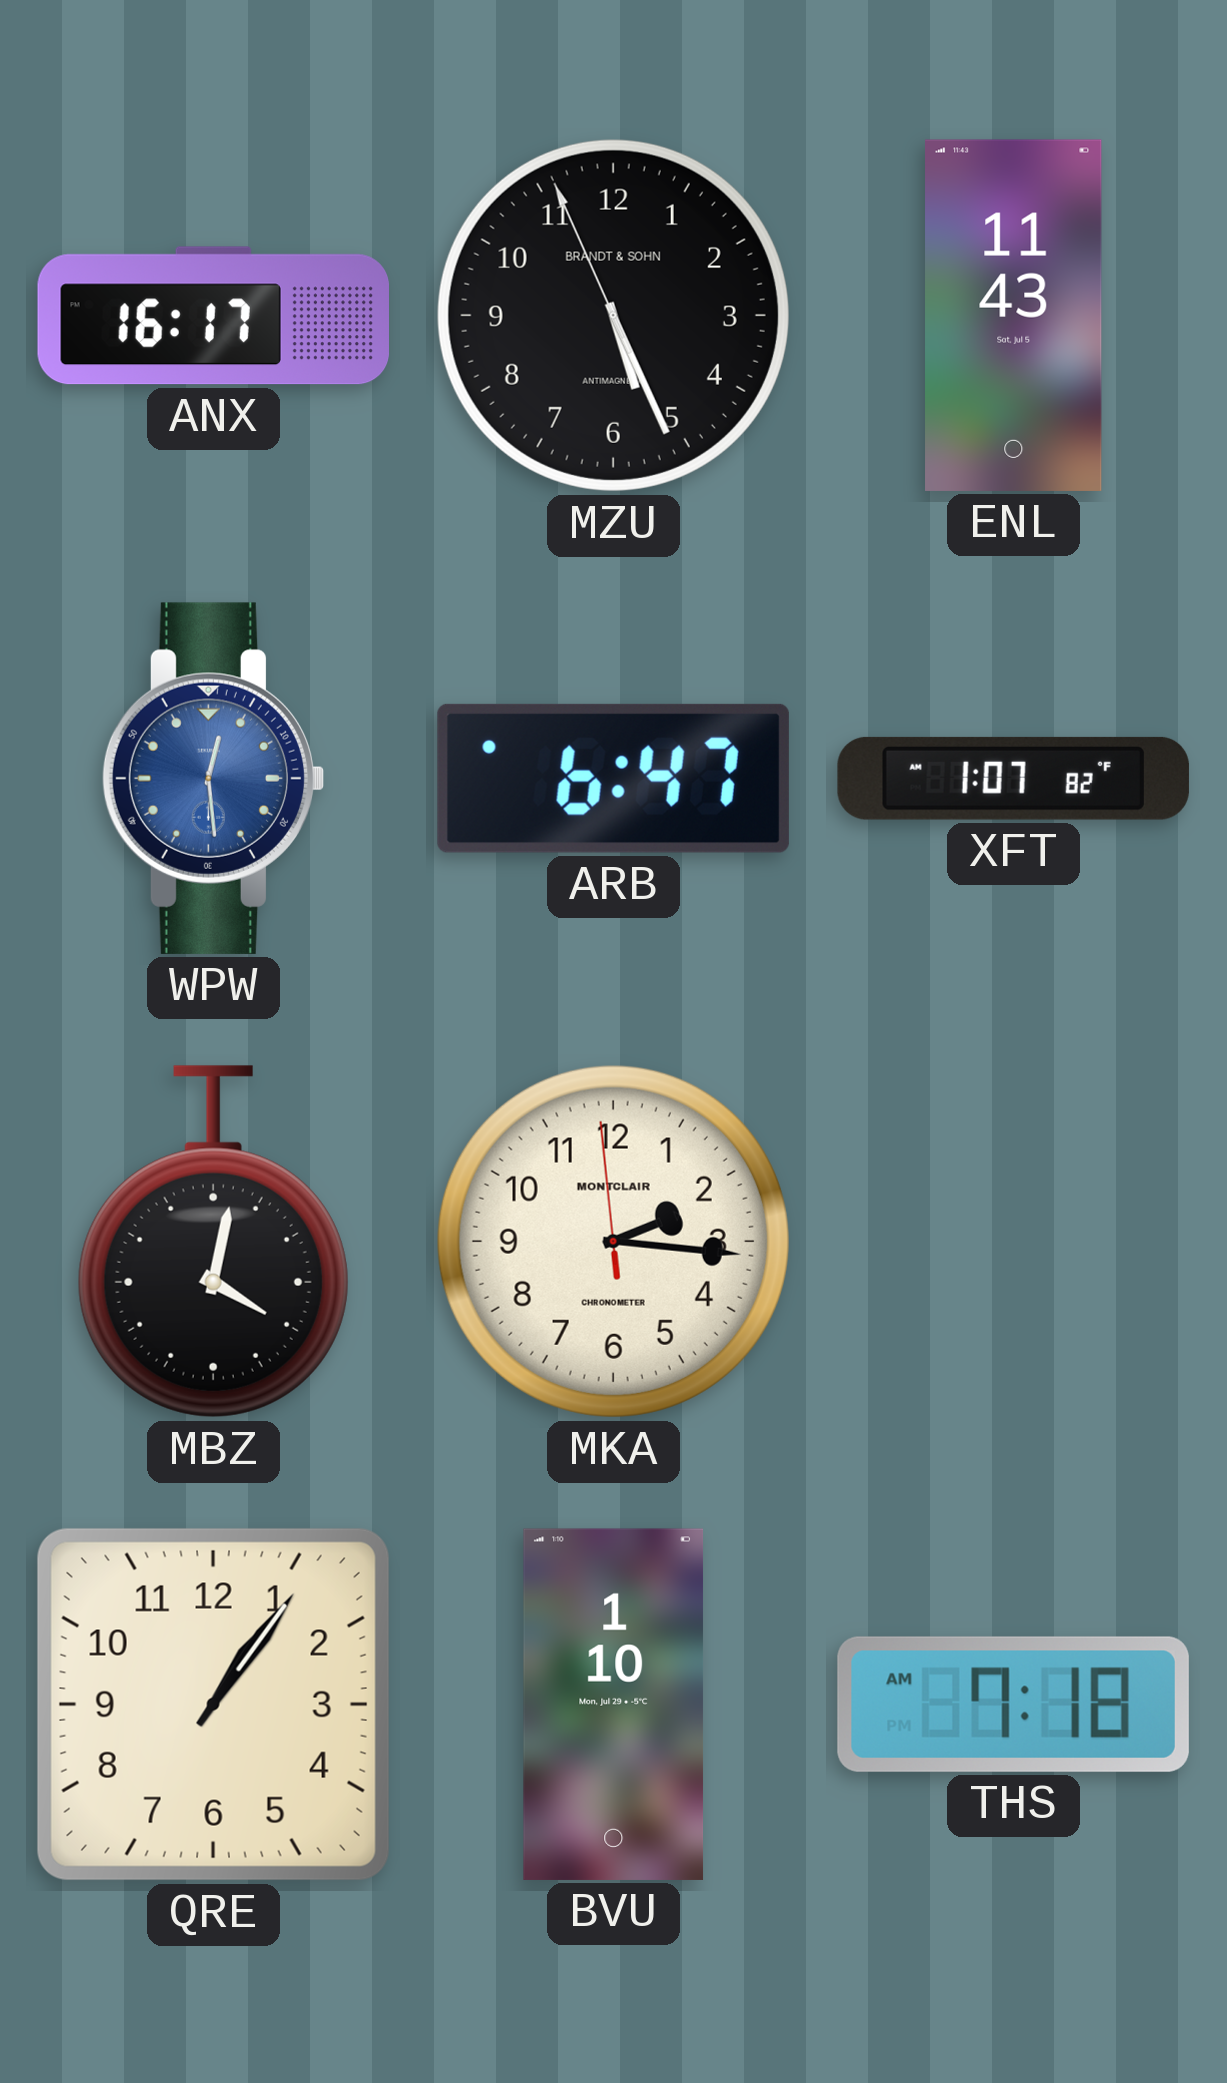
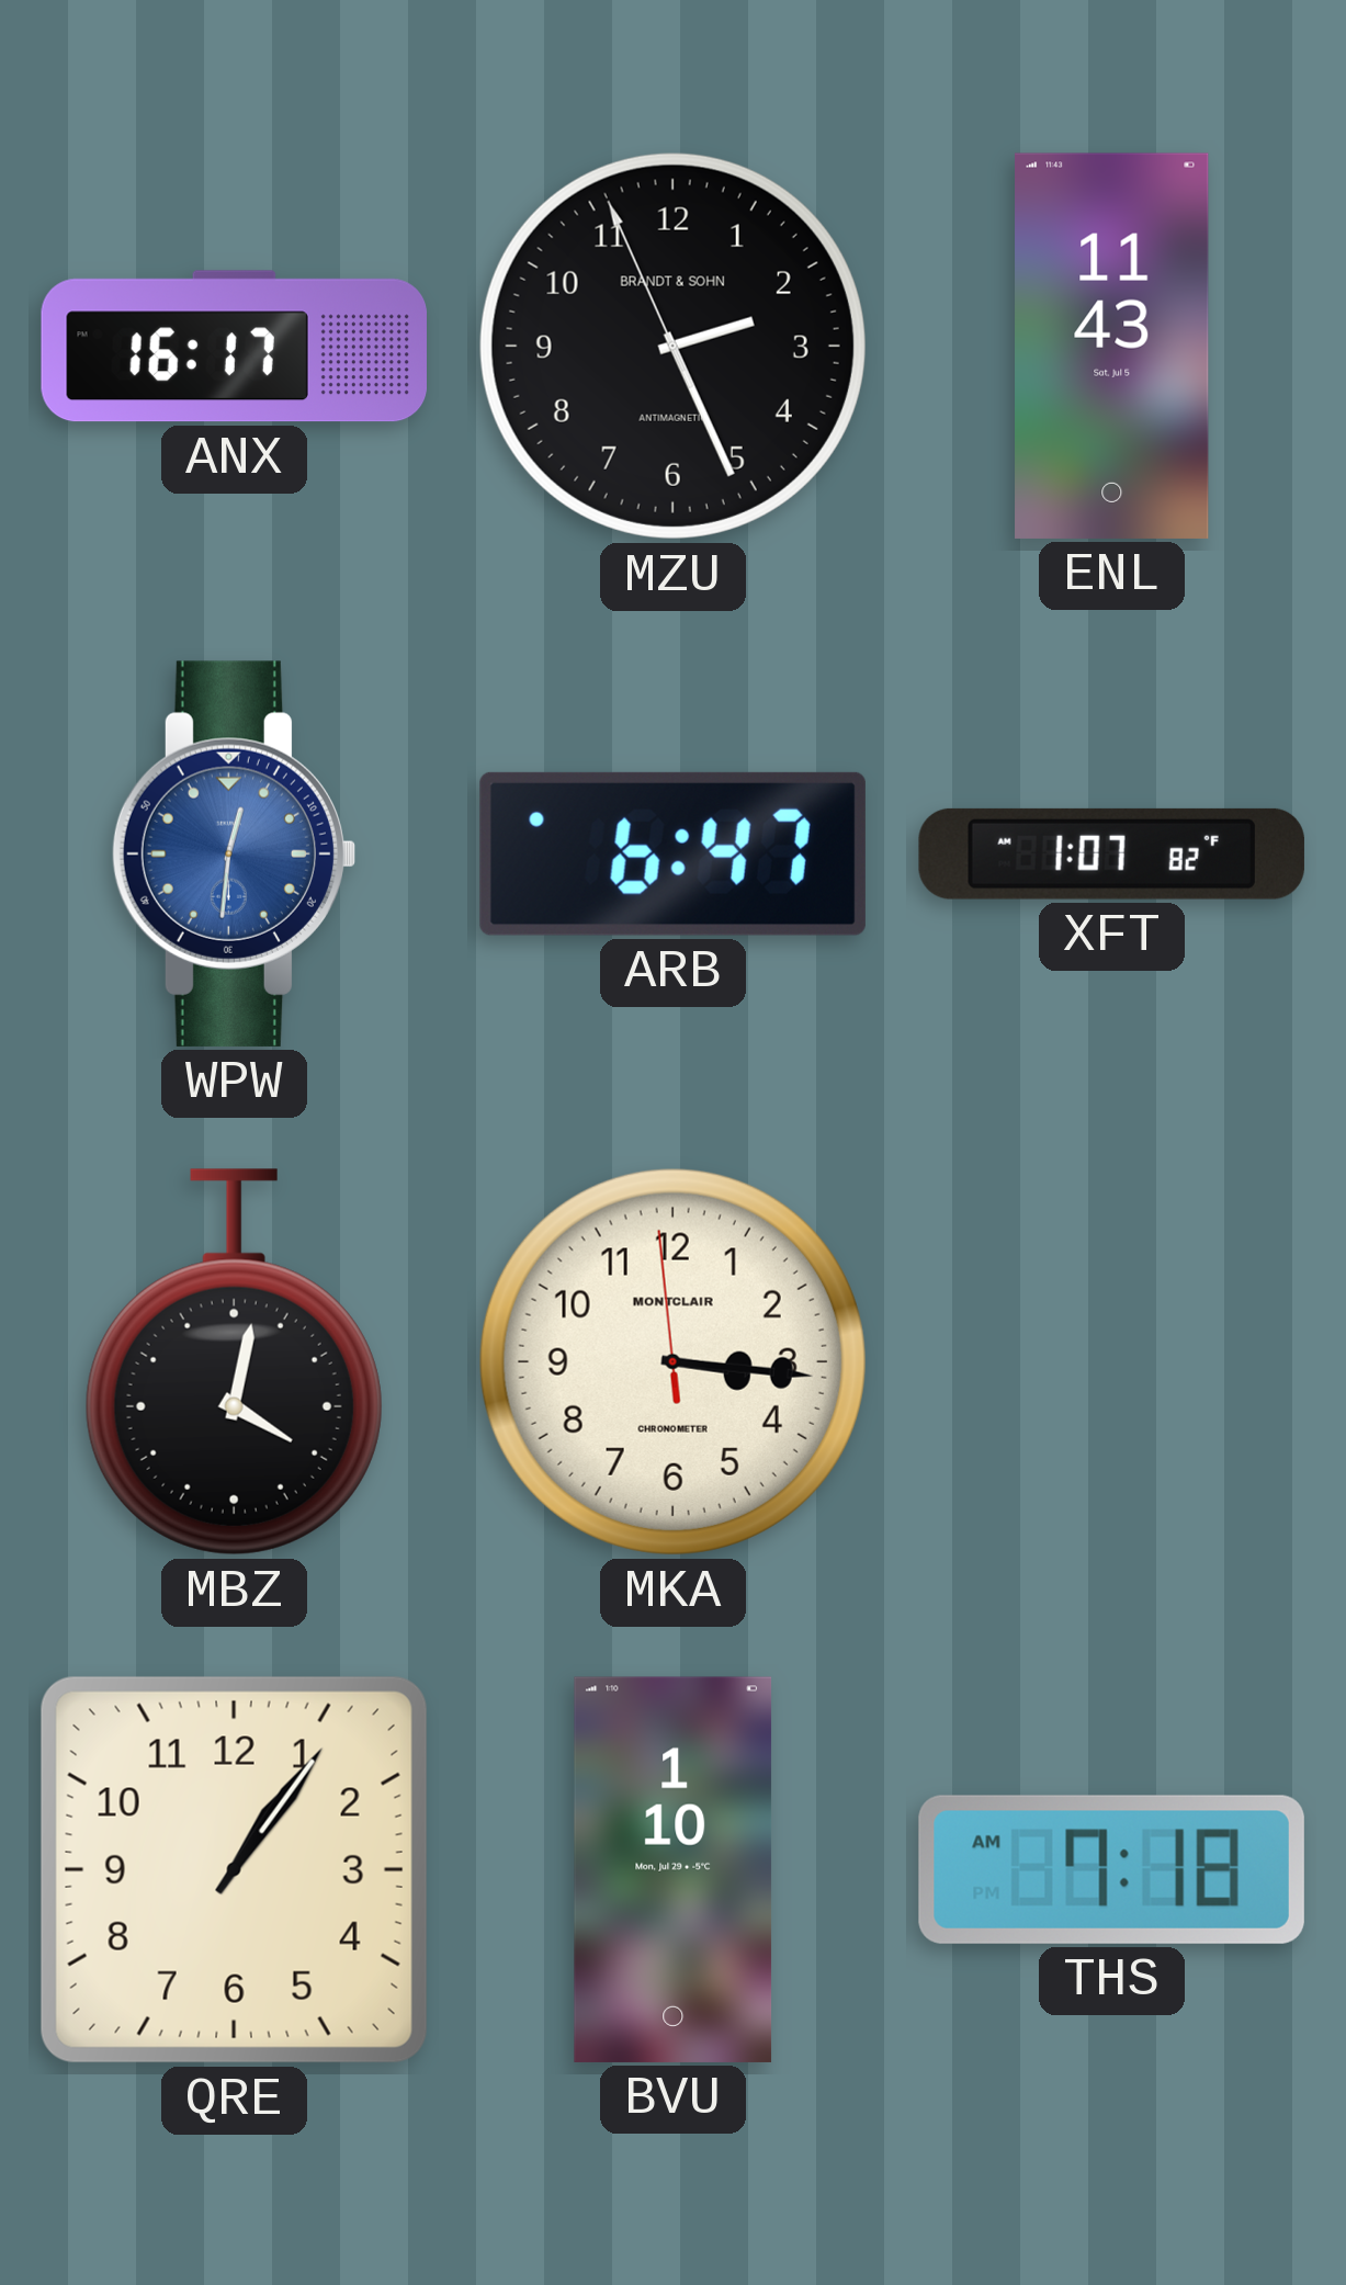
MZU: 5:25 -> 2:25
WPW: 12:29 -> 12:31
MKA: 2:15 -> 3:15
